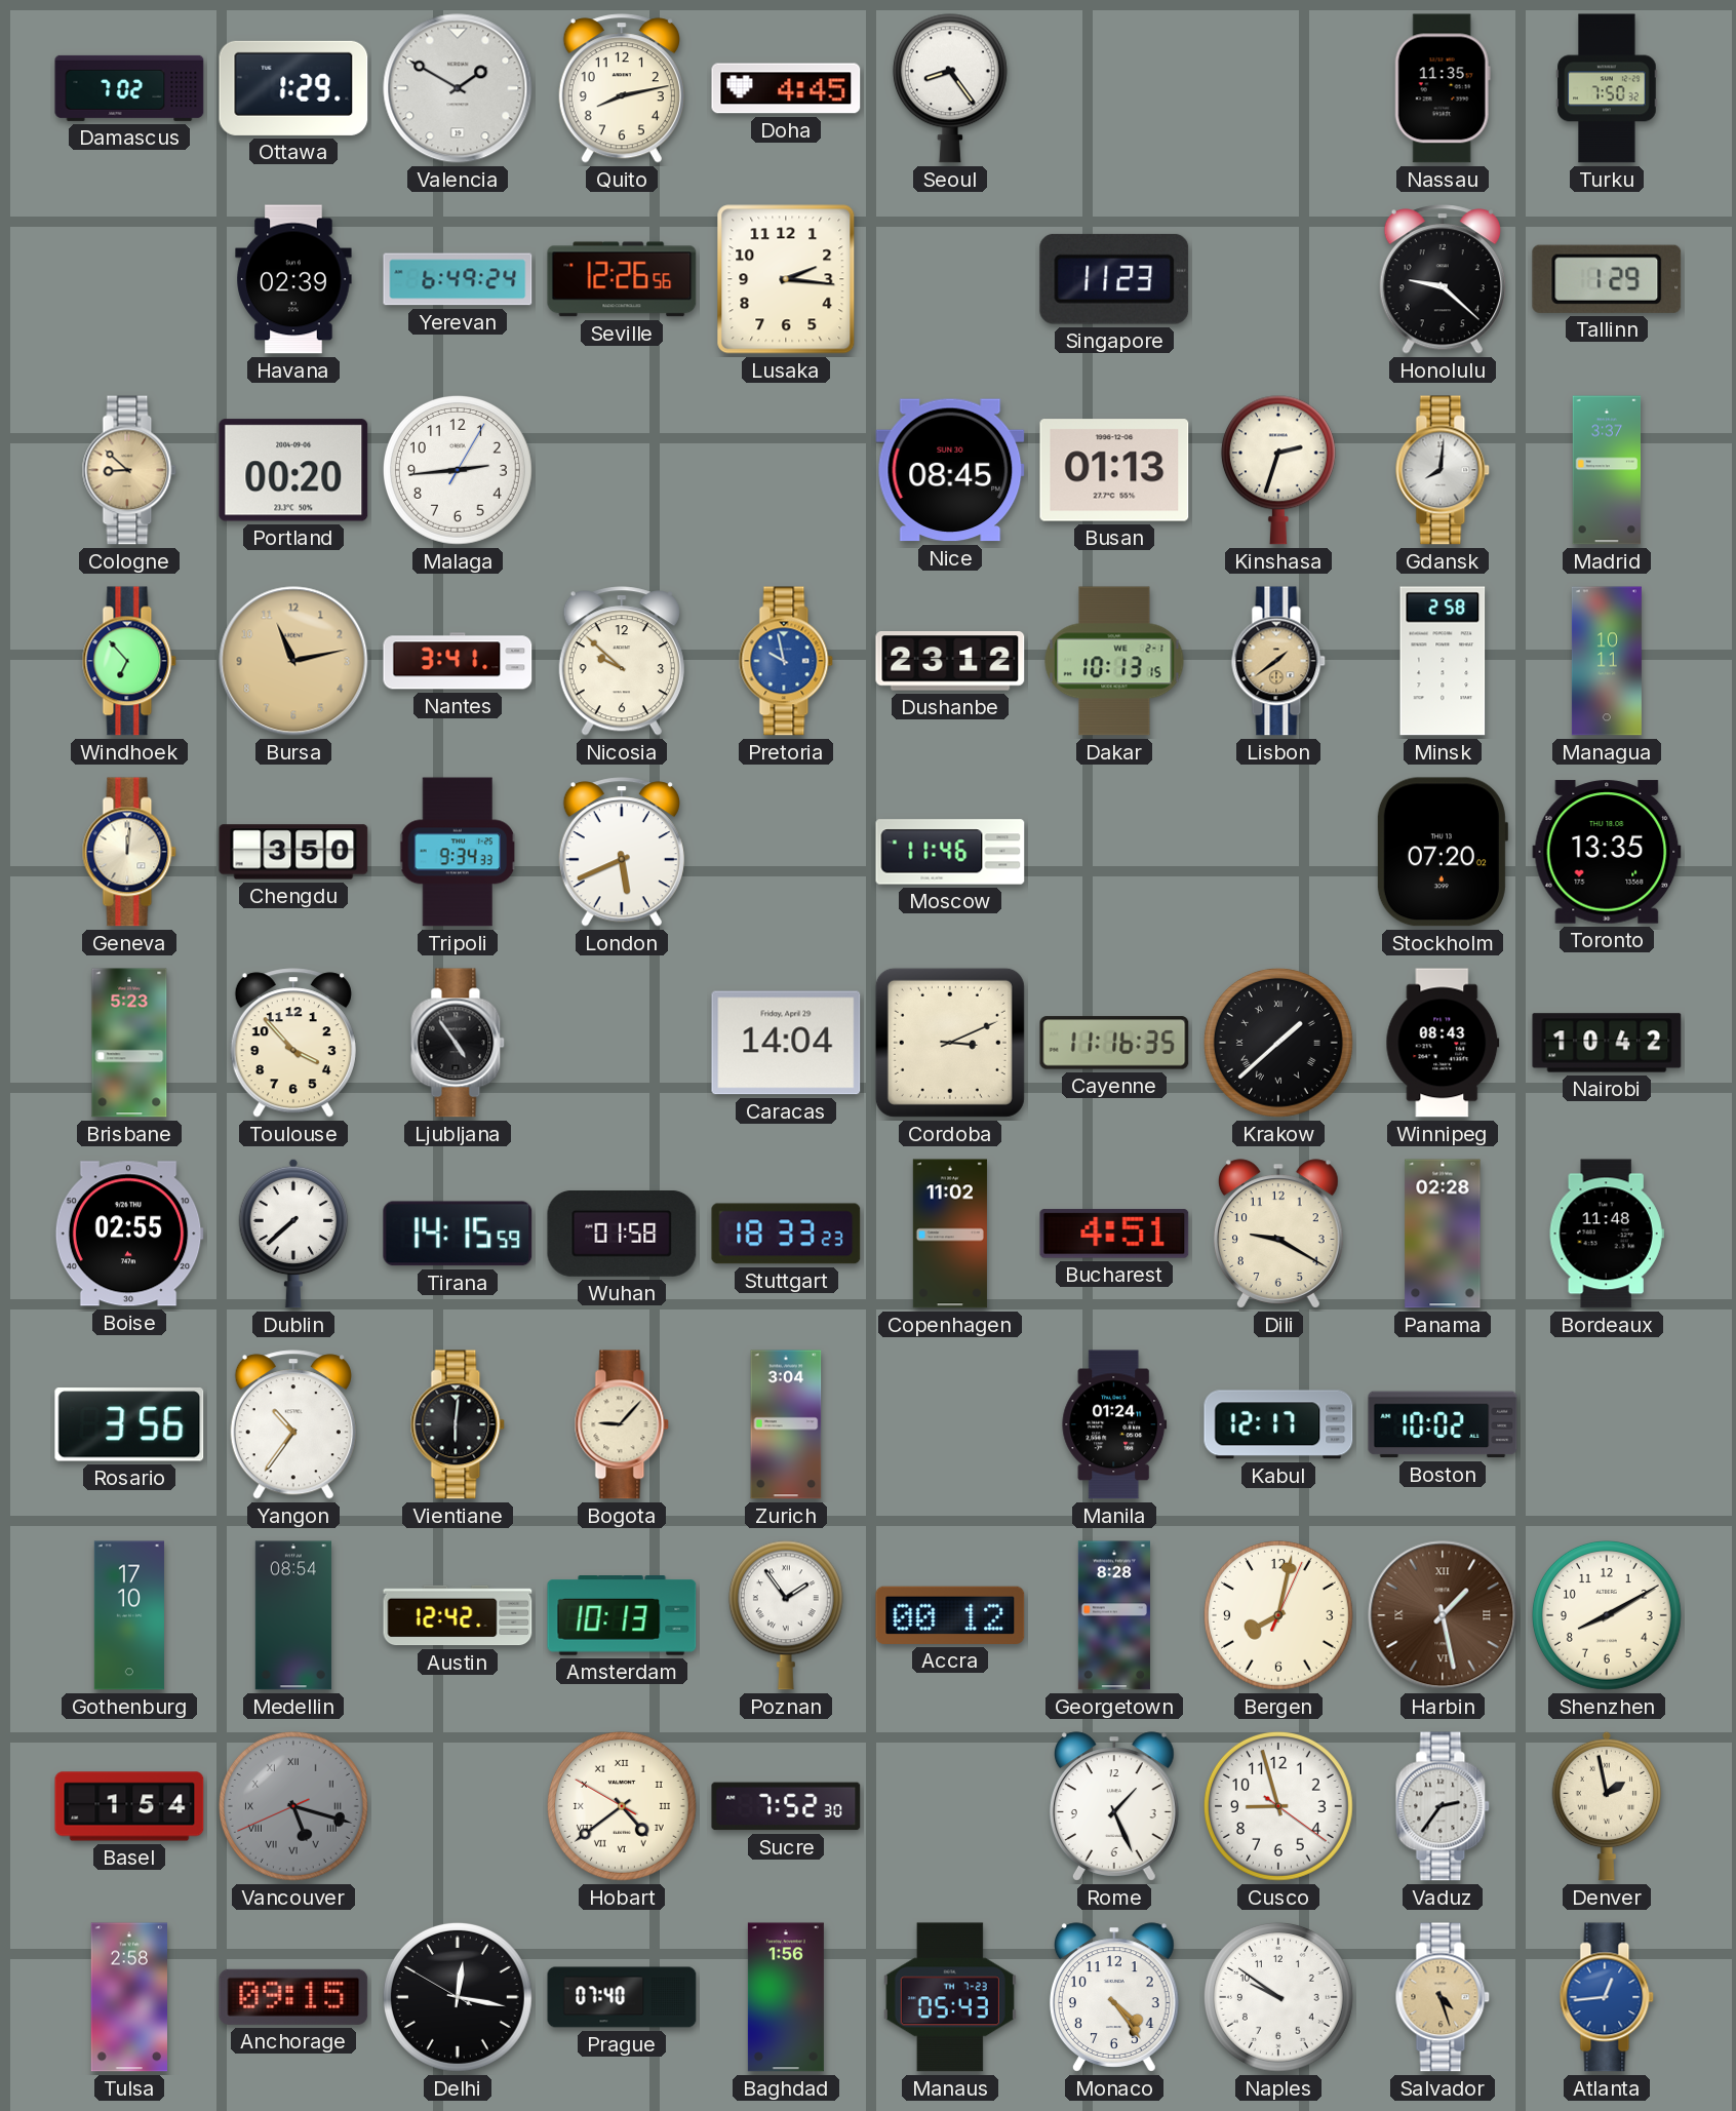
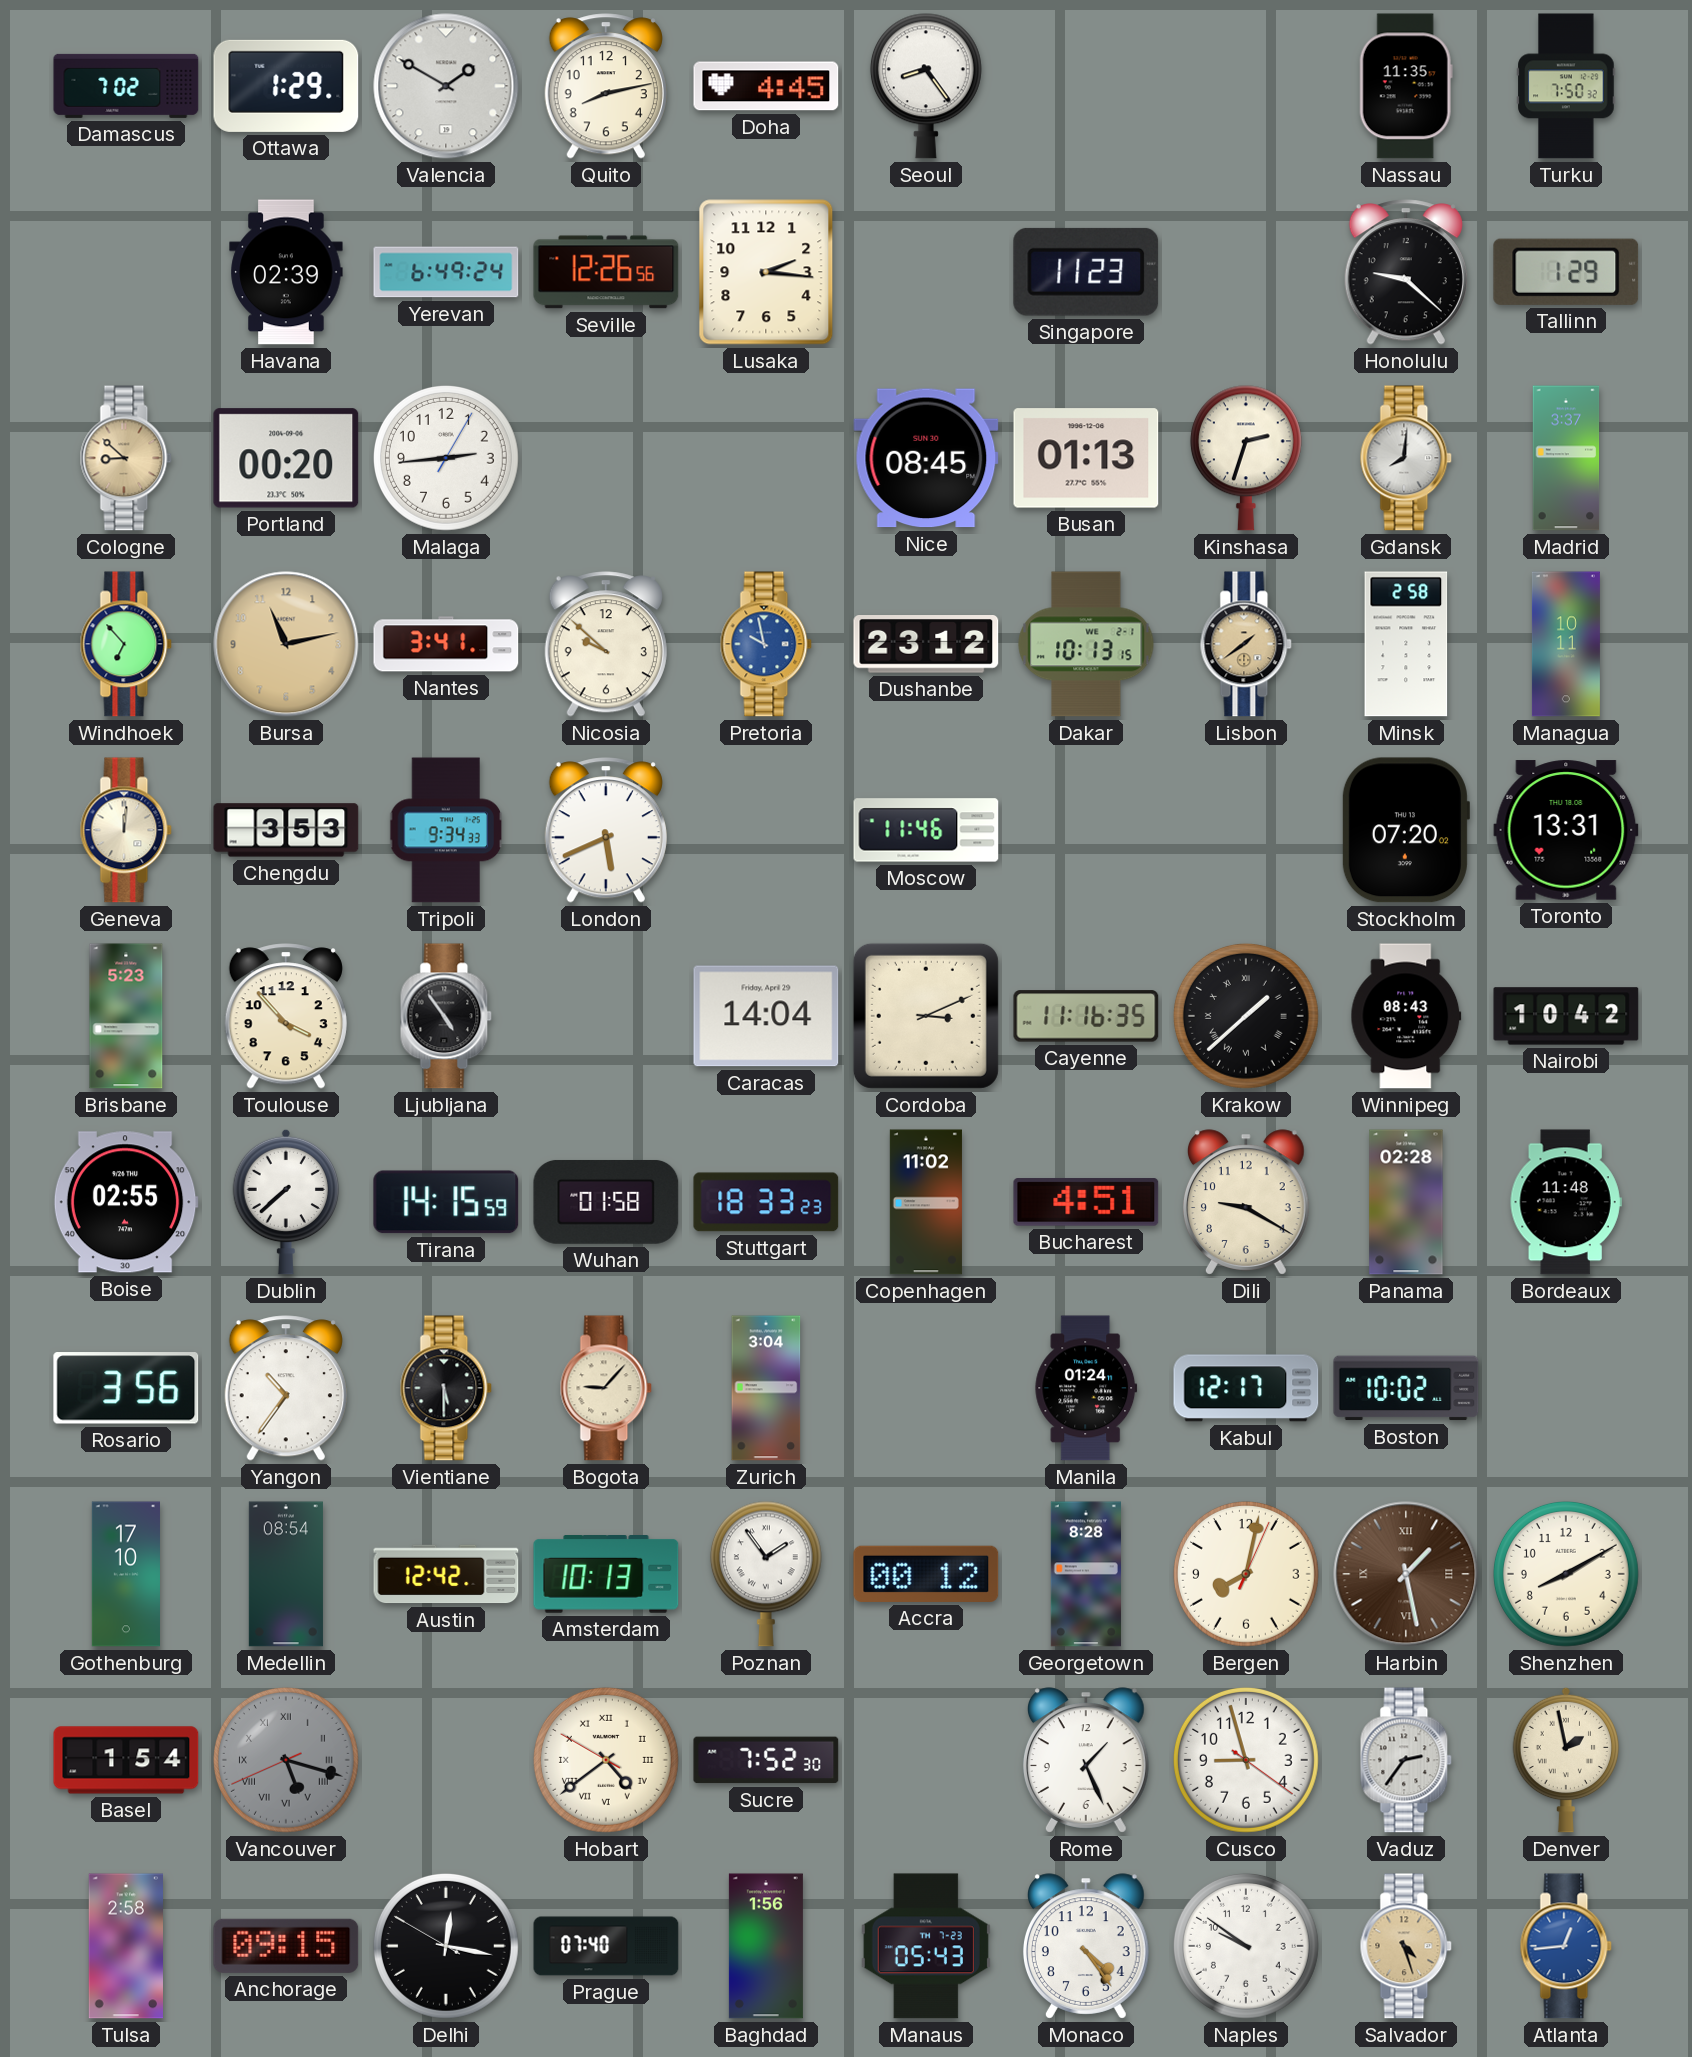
Chengdu: 3:50 -> 3:53
Toronto: 13:35 -> 13:31
Vientiane: 6:01 -> 5:30
